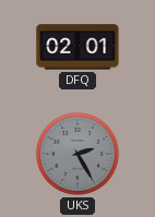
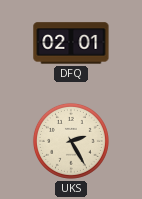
UKS dial: grey -> cream
